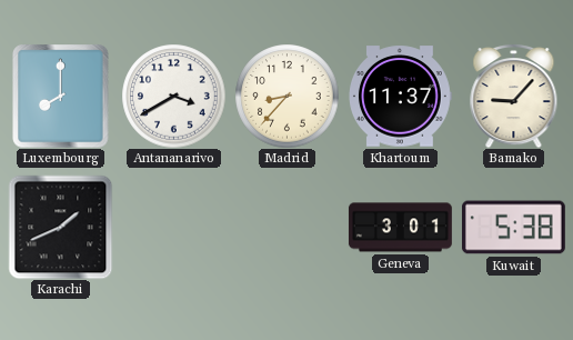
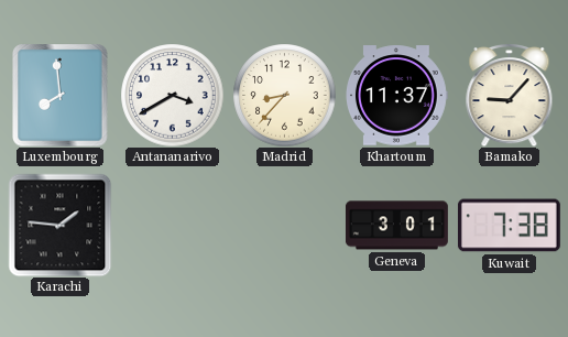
Luxembourg: 8:00 -> 7:59
Karachi: 1:41 -> 1:46
Kuwait: 5:38 -> 7:38
